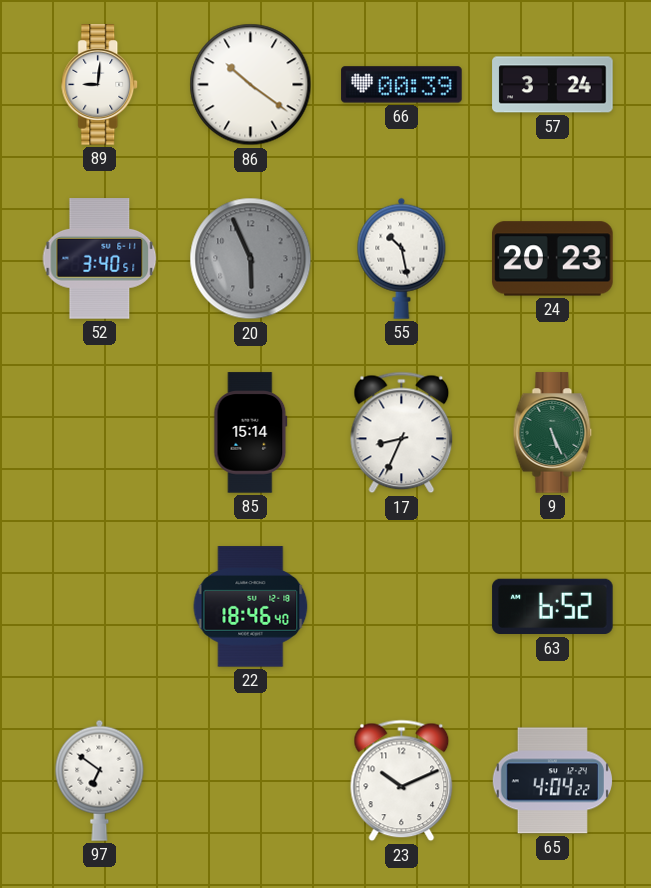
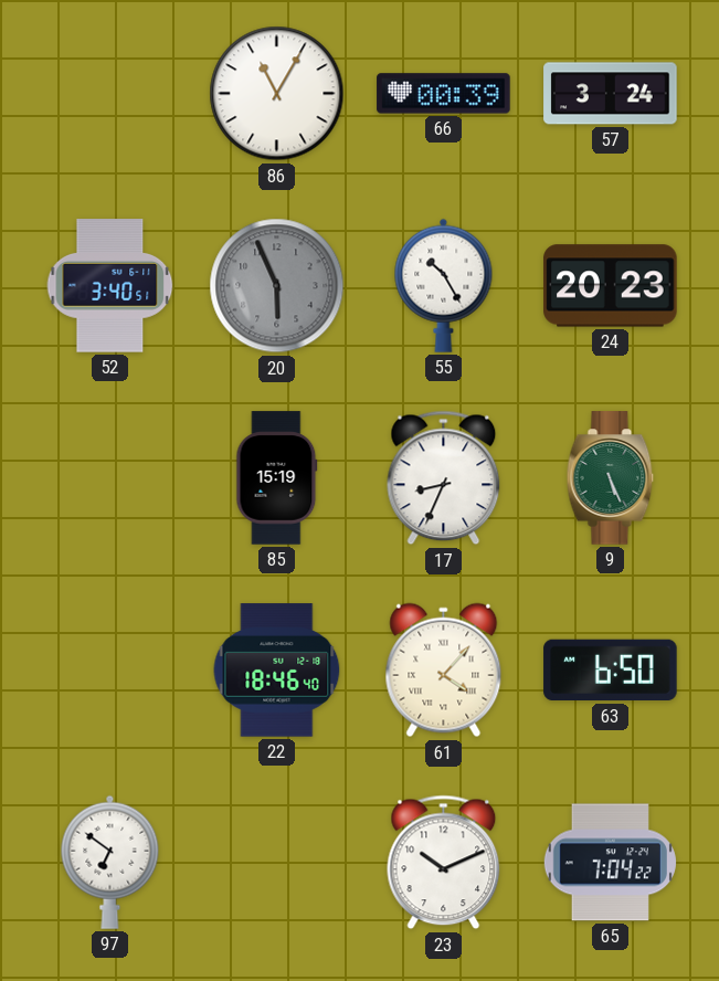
89: 9:01 -> none
86: 10:21 -> 11:05
55: 10:28 -> 10:25
85: 15:14 -> 15:19
61: none -> 4:07
63: 6:52 -> 6:50
65: 4:04 -> 7:04
